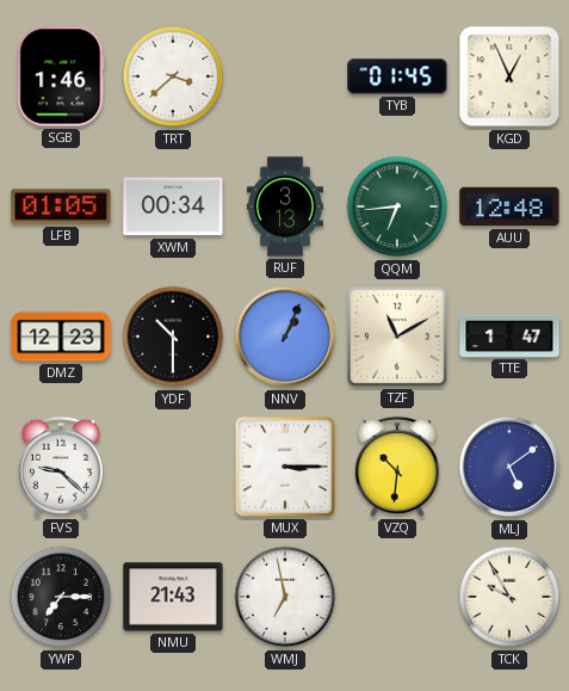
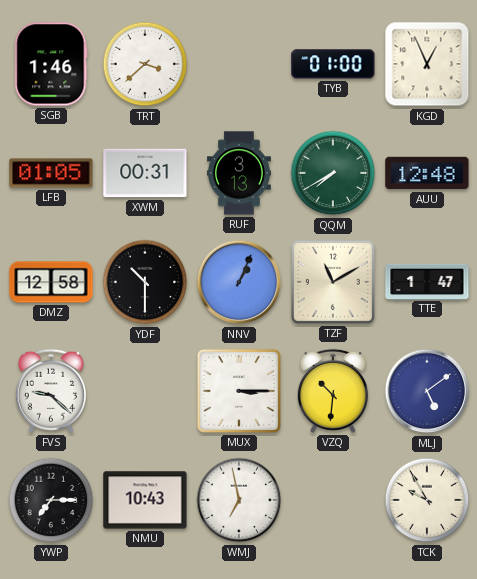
TYB: 01:45 -> 01:00
XWM: 00:34 -> 00:31
QQM: 6:44 -> 7:40
DMZ: 12:23 -> 12:58
NMU: 21:43 -> 10:43
